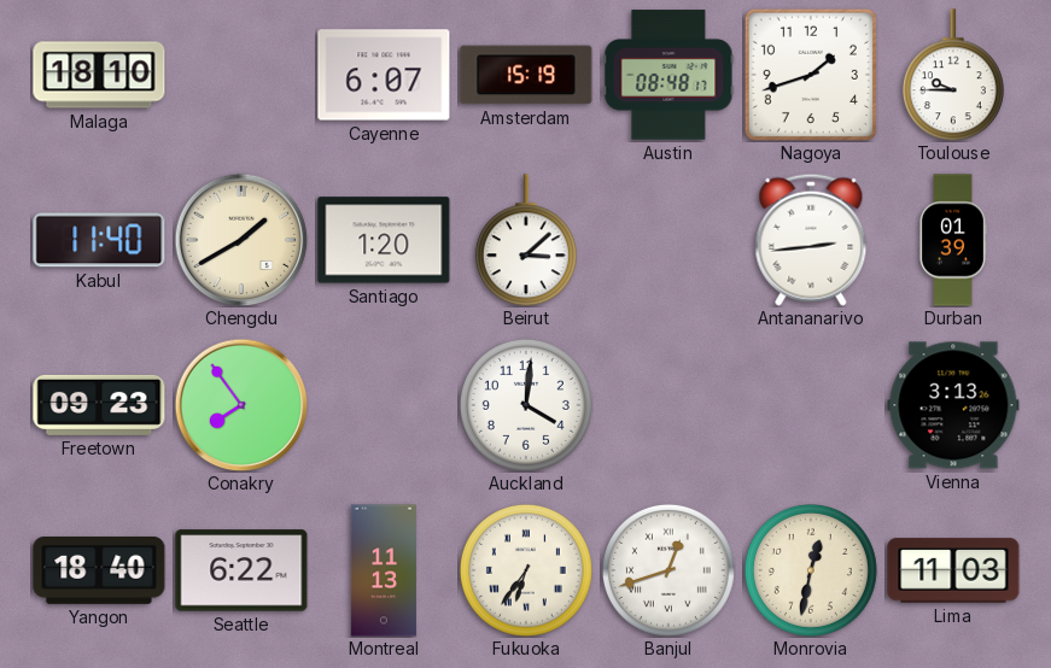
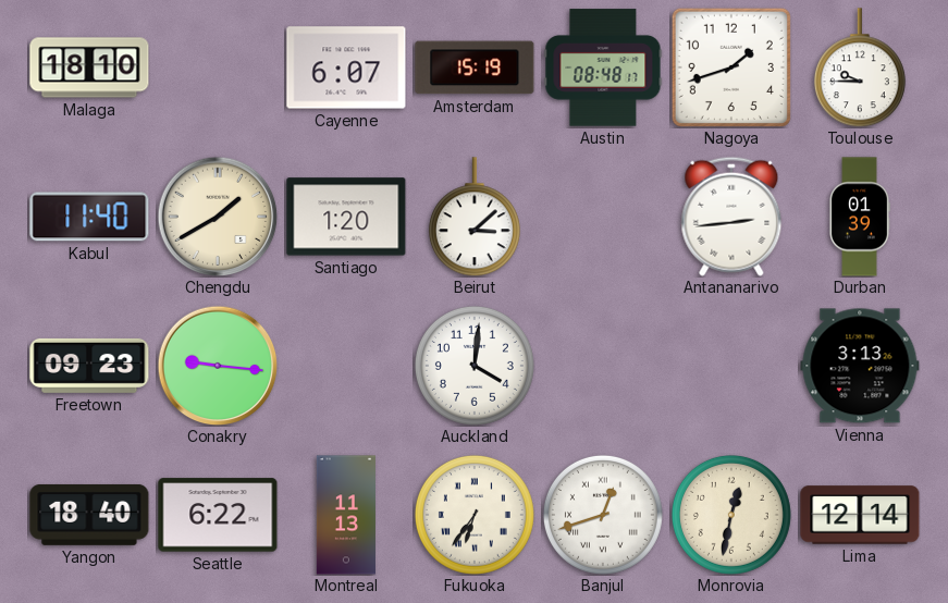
Conakry: 7:54 -> 9:16
Lima: 11:03 -> 12:14
